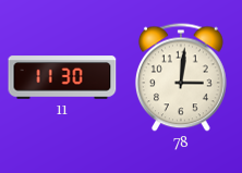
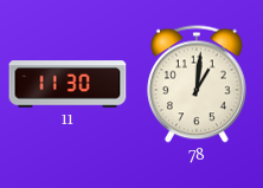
78: 3:01 -> 1:01
